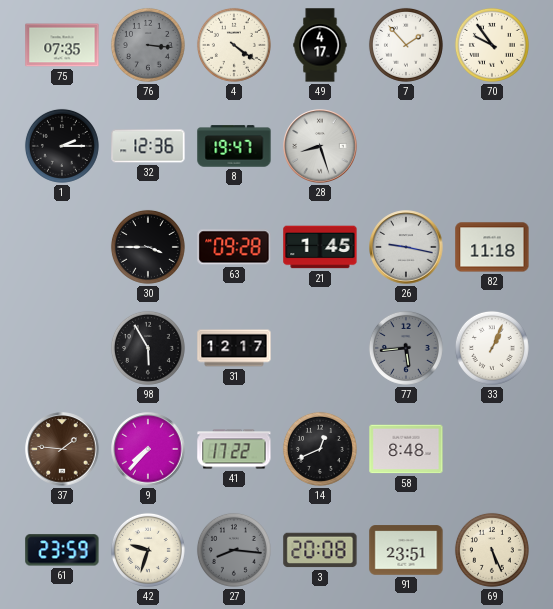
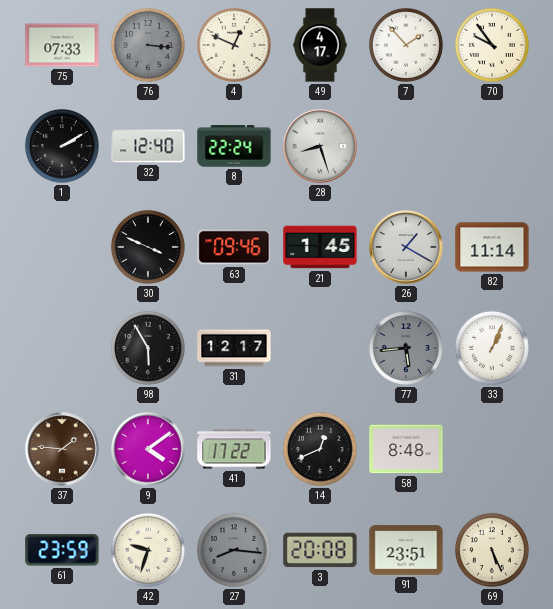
75: 07:35 -> 07:33
4: 4:21 -> 12:49
1: 2:15 -> 2:10
32: 12:36 -> 12:40
8: 19:47 -> 22:24
30: 3:45 -> 3:49
63: 09:28 -> 09:46
26: 9:17 -> 1:20
82: 11:18 -> 11:14
9: 7:37 -> 4:09
